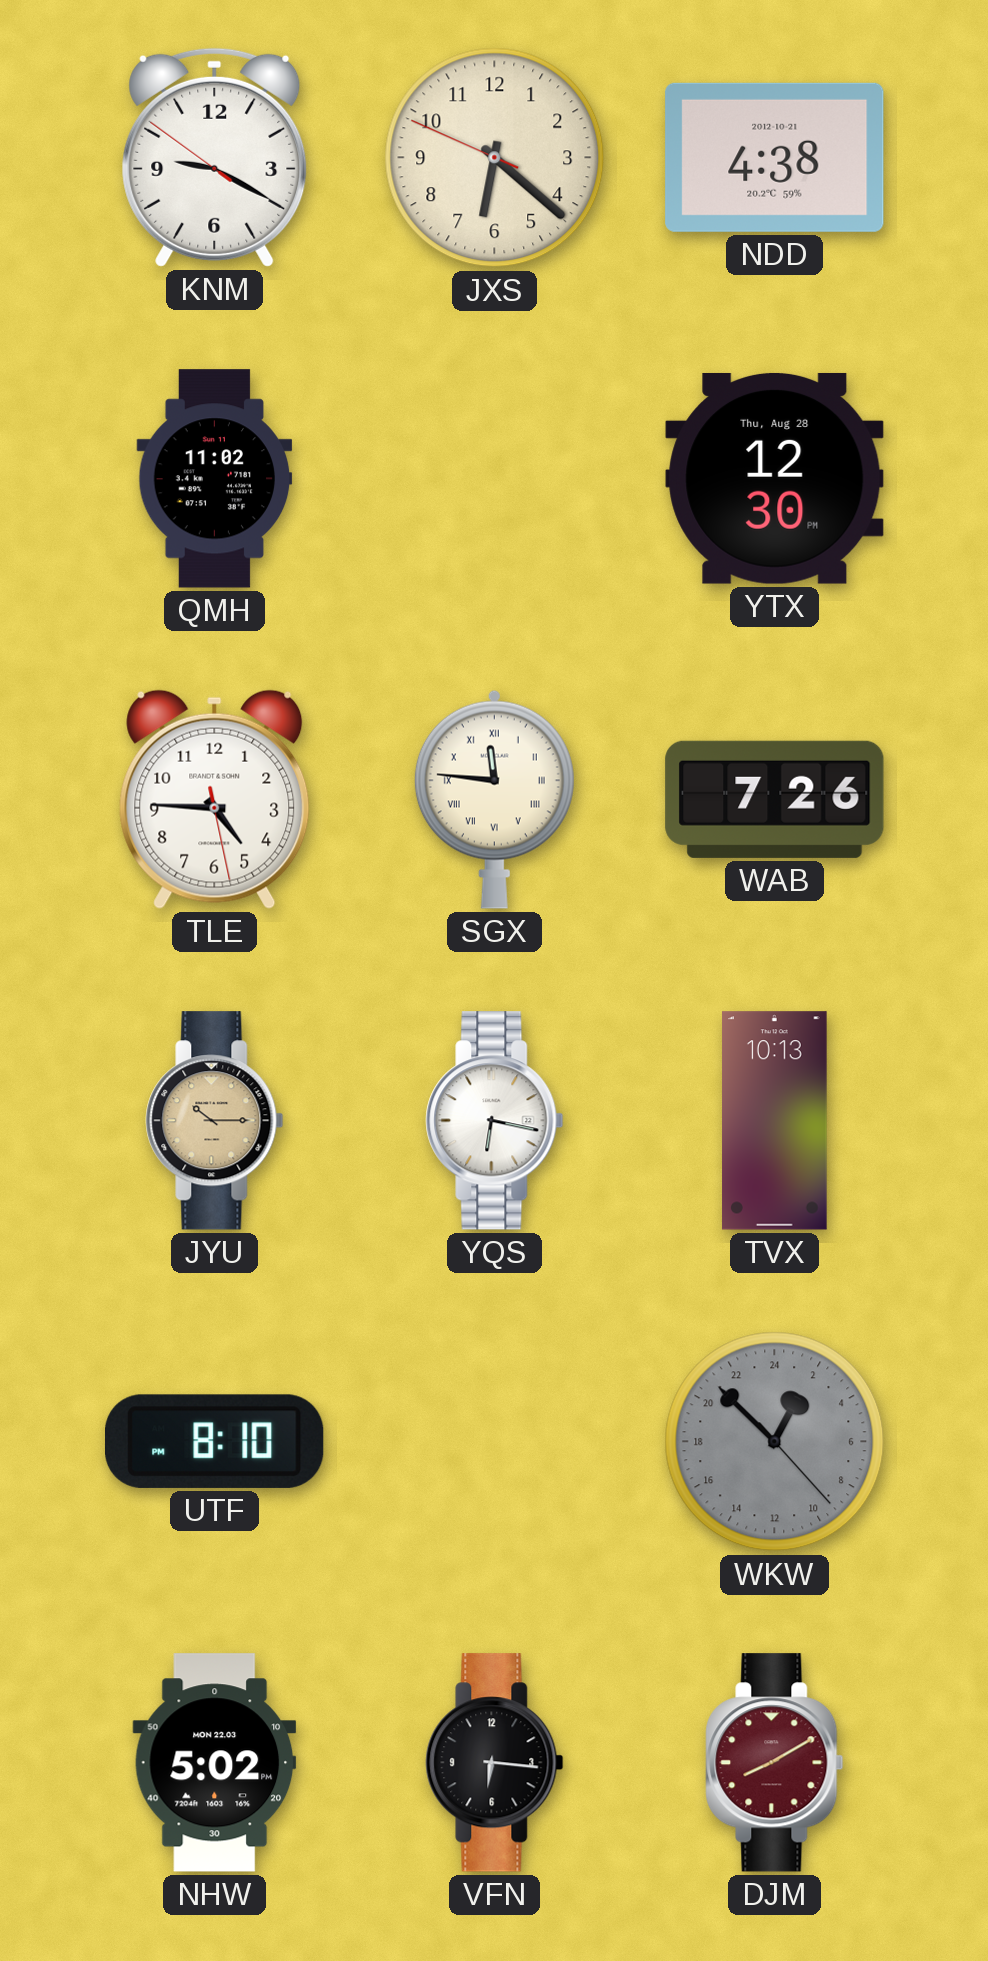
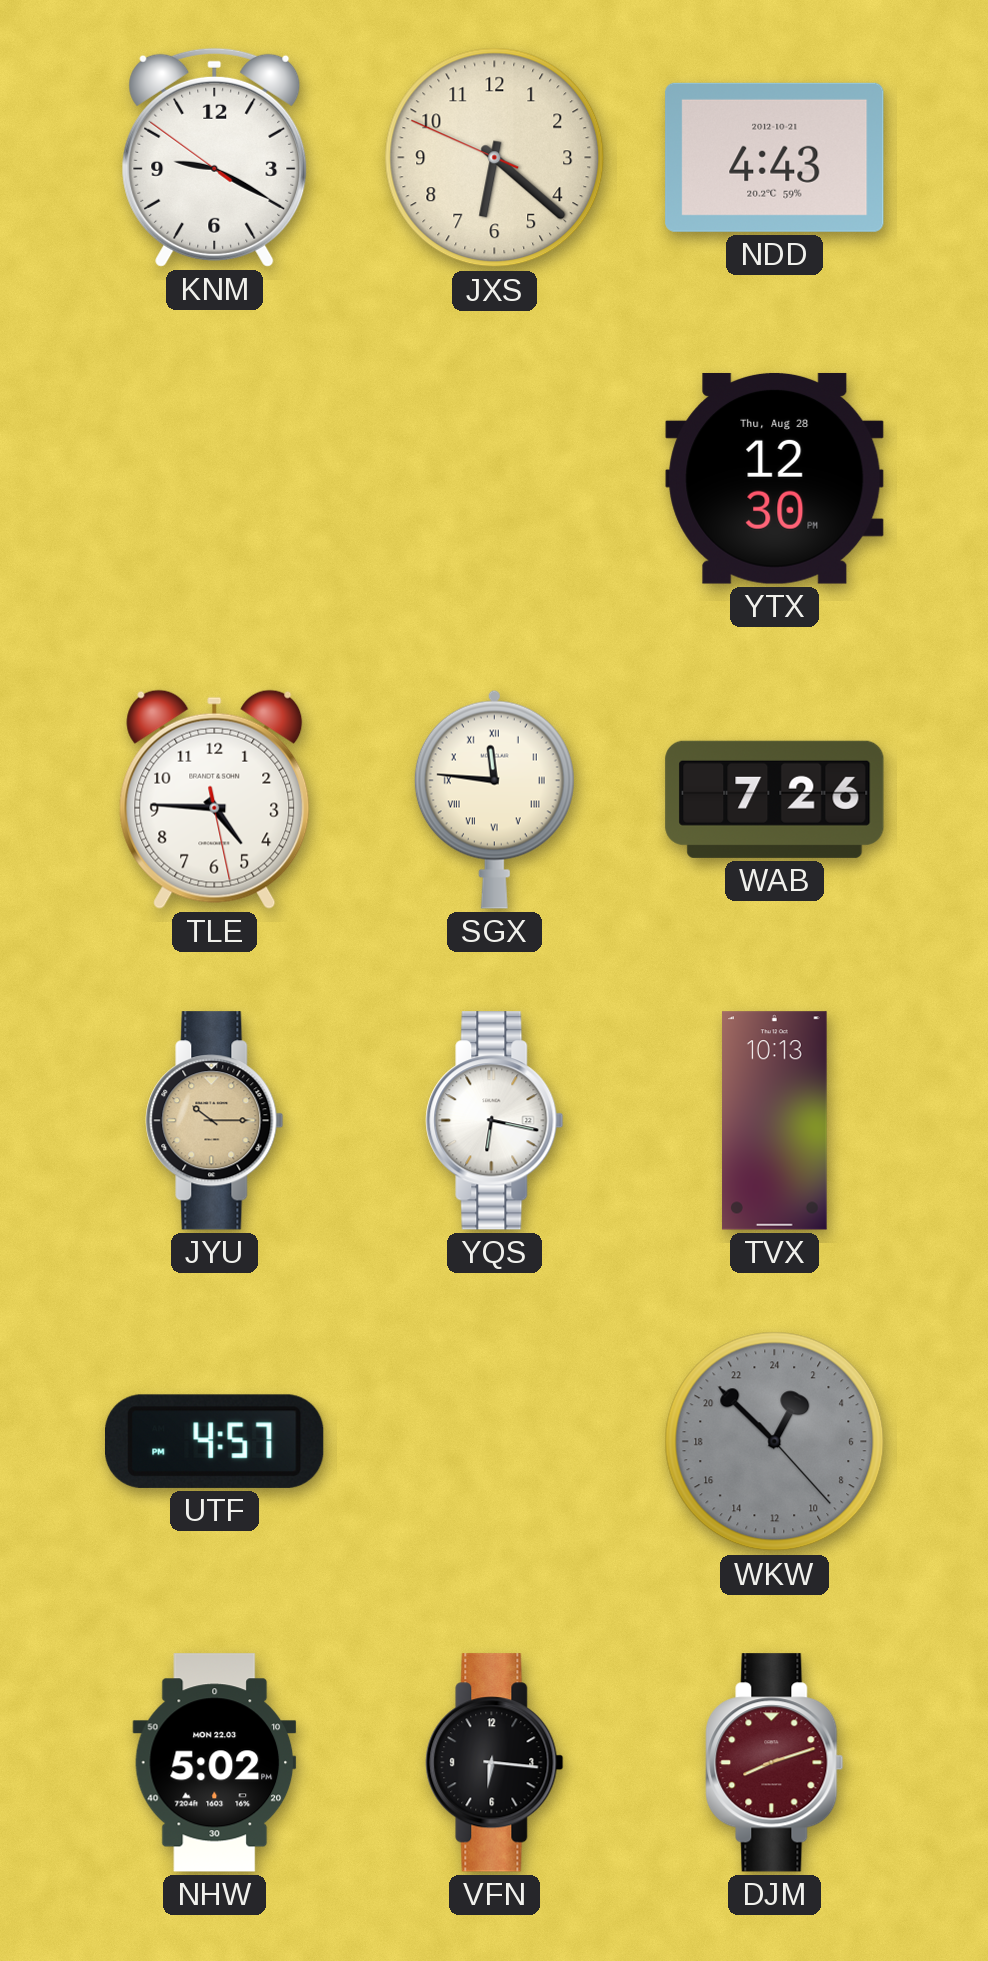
NDD: 4:38 -> 4:43
QMH: 11:02 -> none
UTF: 8:10 -> 4:57
DJM: 8:10 -> 8:12
